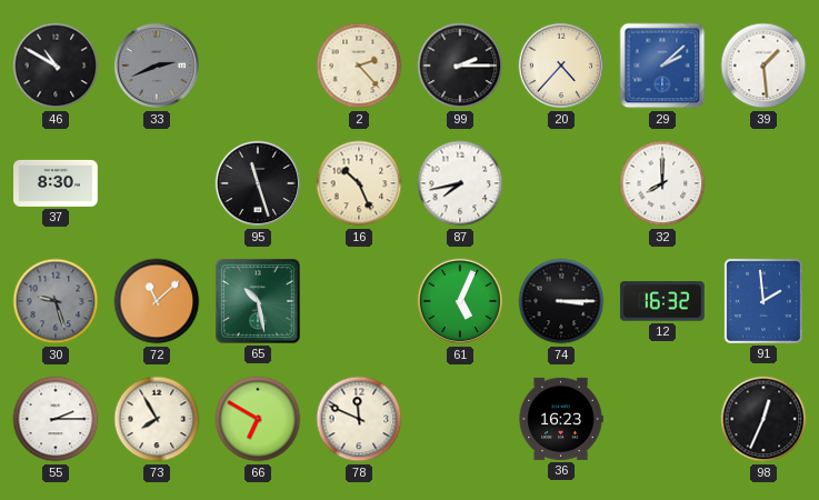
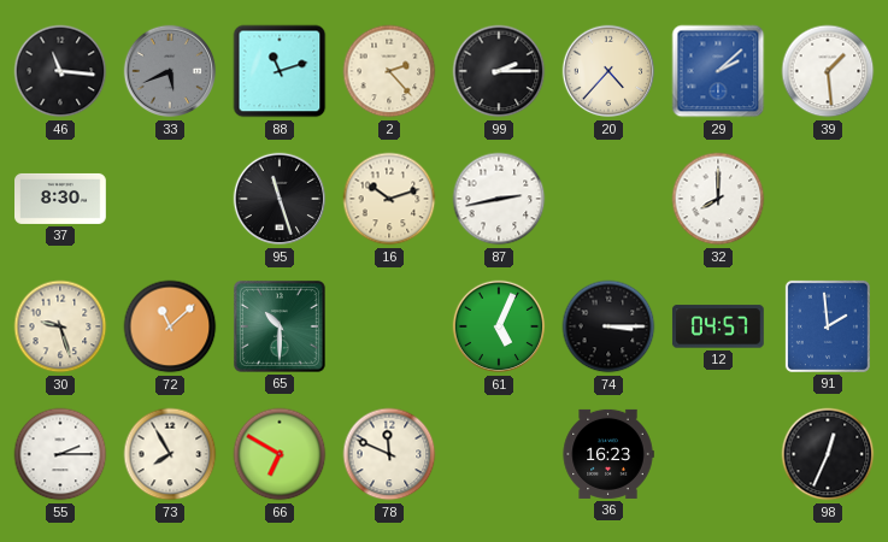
46: 10:50 -> 11:16
33: 2:41 -> 5:41
88: none -> 11:12
16: 10:26 -> 10:12
87: 7:43 -> 2:43
30 dial: grey -> cream
65: 10:28 -> 10:30
12: 16:32 -> 04:57
